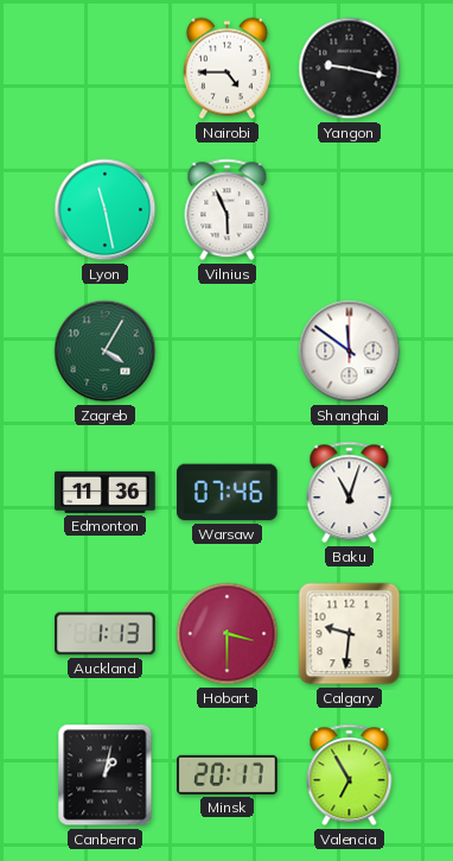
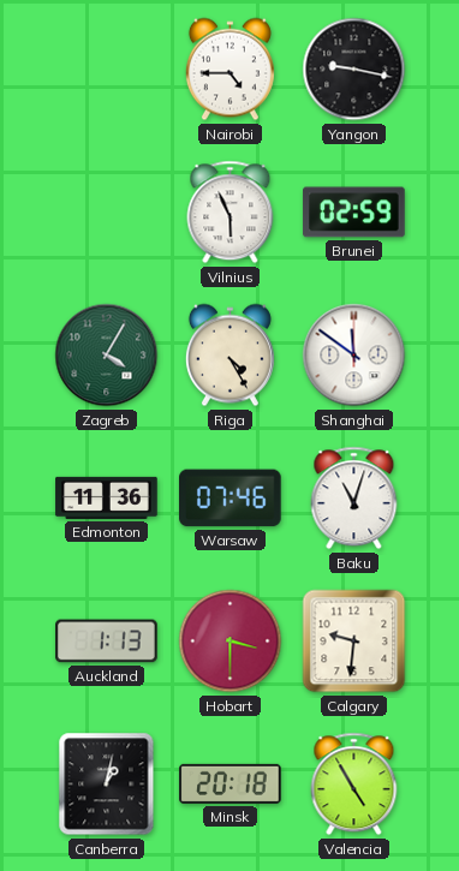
Lyon: 11:28 -> none
Brunei: none -> 02:59
Riga: none -> 4:25
Minsk: 20:17 -> 20:18
Valencia: 6:55 -> 4:55
